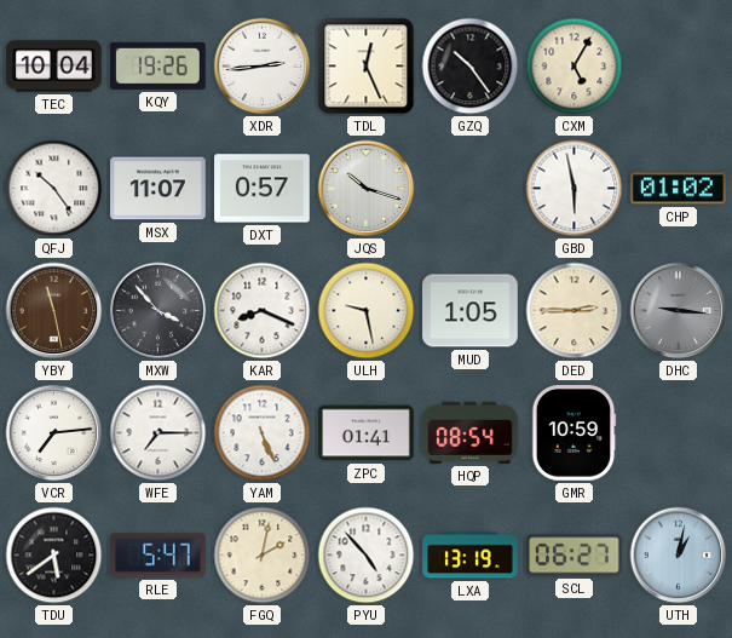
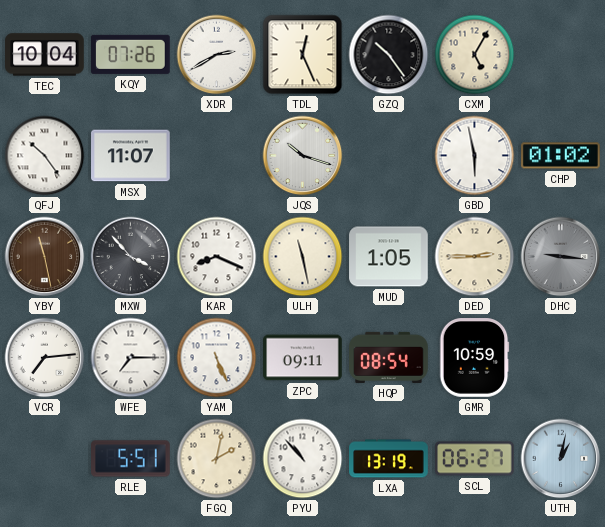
KQY: 19:26 -> 07:26
XDR: 2:44 -> 2:40
DXT: 0:57 -> none
ULH: 9:28 -> 11:28
ZPC: 01:41 -> 09:11
TDU: 5:39 -> none
RLE: 5:47 -> 5:51
PYU: 4:53 -> 10:53
